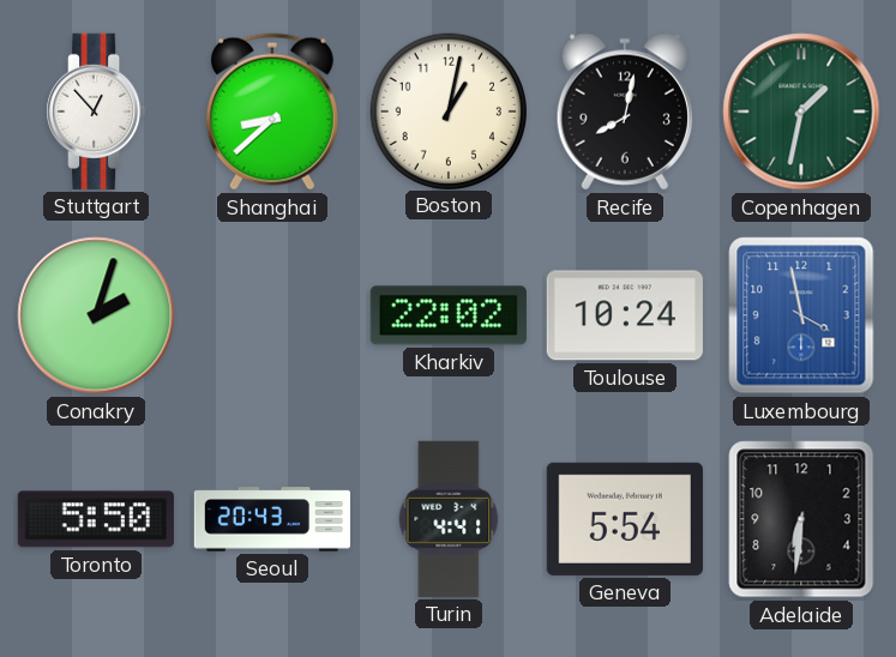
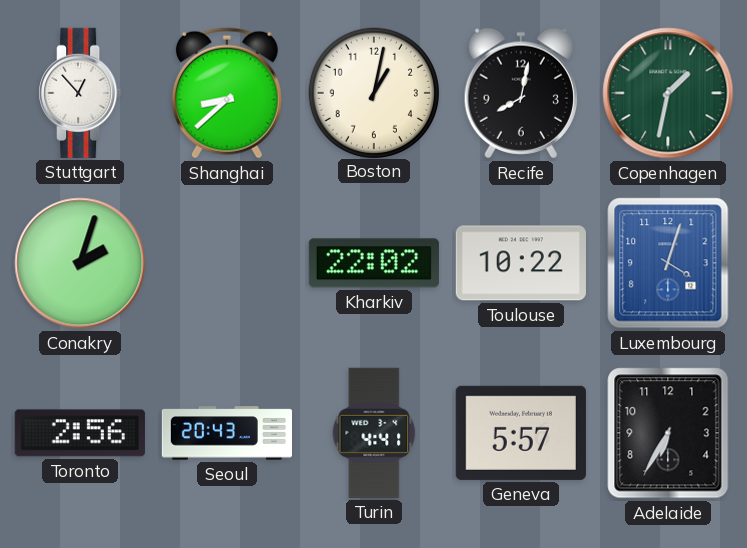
Toulouse: 10:24 -> 10:22
Luxembourg: 3:58 -> 4:03
Toronto: 5:50 -> 2:56
Geneva: 5:54 -> 5:57
Adelaide: 6:31 -> 6:35
